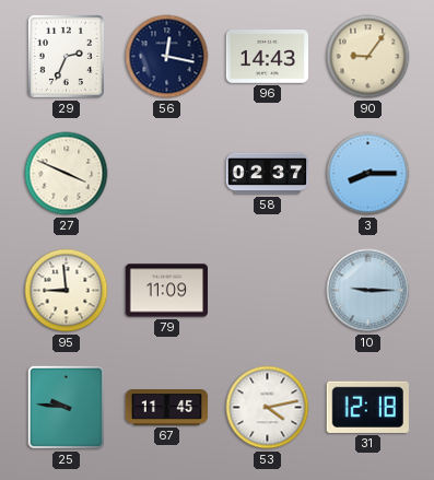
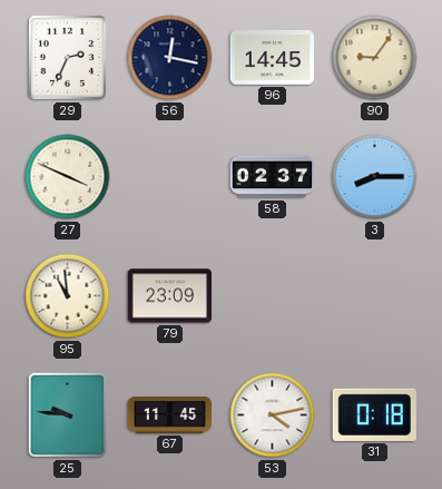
96: 14:43 -> 14:45
95: 8:59 -> 10:59
79: 11:09 -> 23:09
10: 9:15 -> none
31: 12:18 -> 0:18
